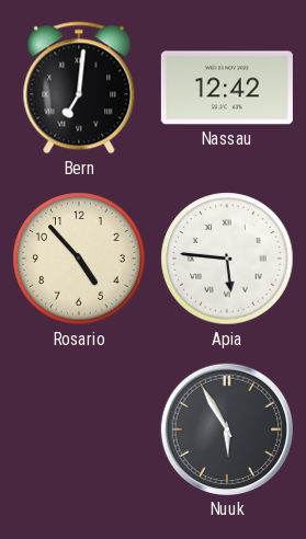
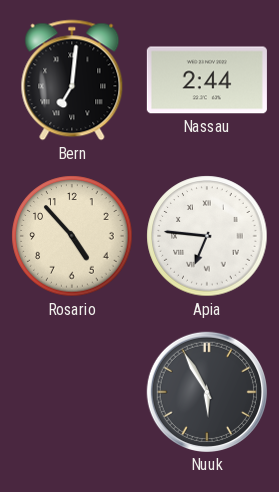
Nassau: 12:42 -> 2:44
Apia: 5:46 -> 6:46
